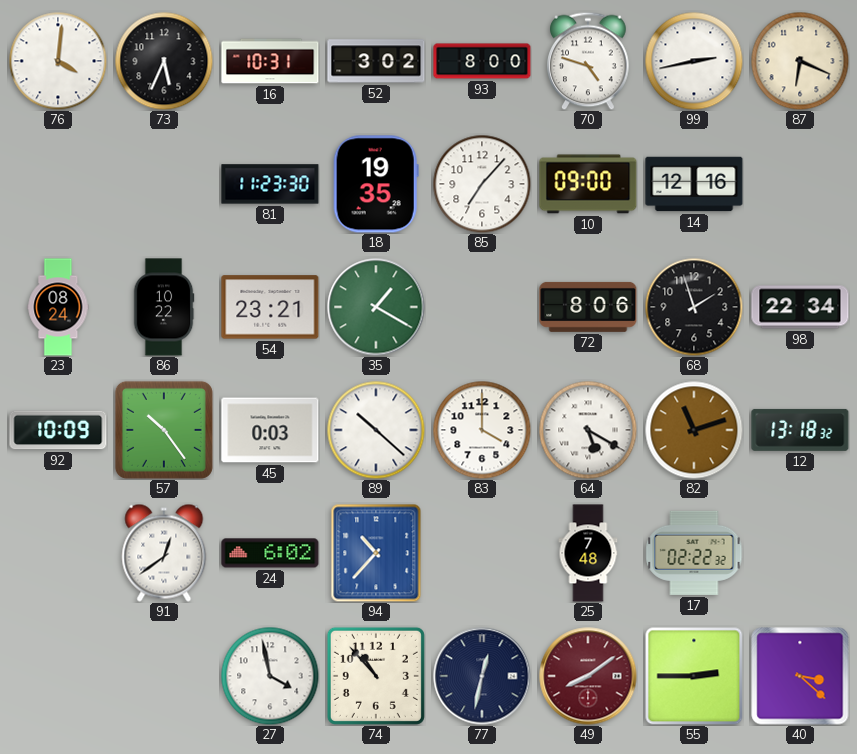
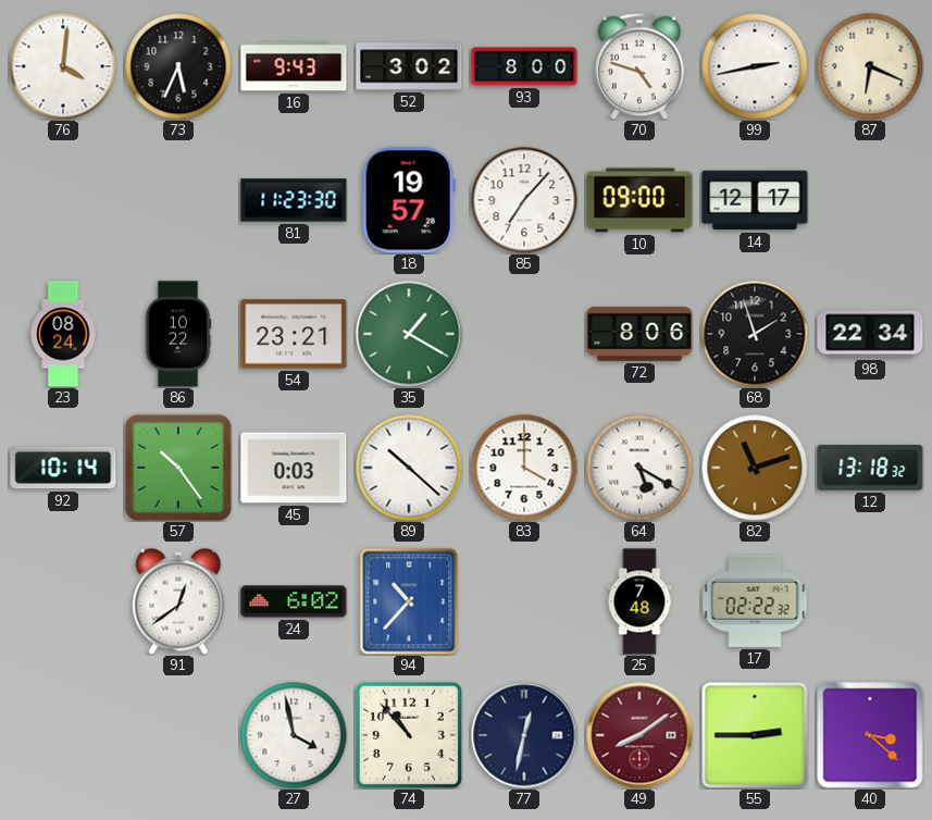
16: 10:31 -> 9:43
18: 19:35 -> 19:57
14: 12:16 -> 12:17
92: 10:09 -> 10:14
